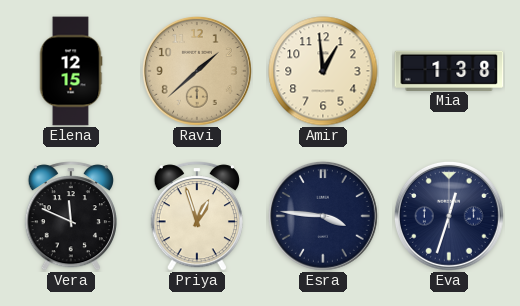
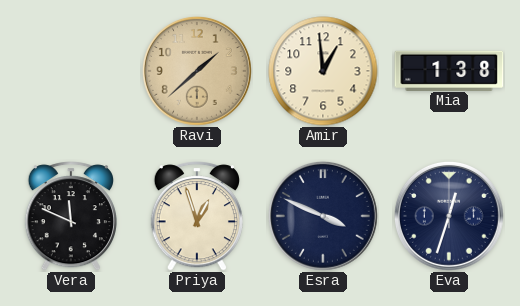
Elena: 12:15 -> none
Esra: 3:46 -> 3:49
